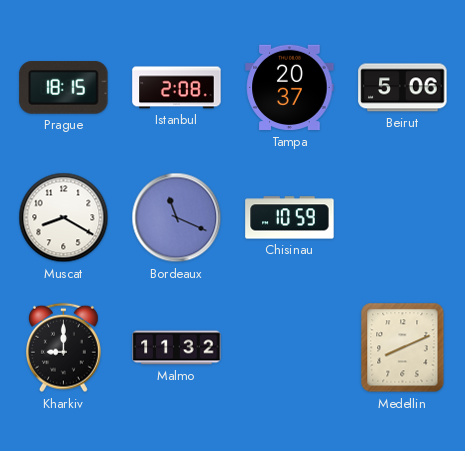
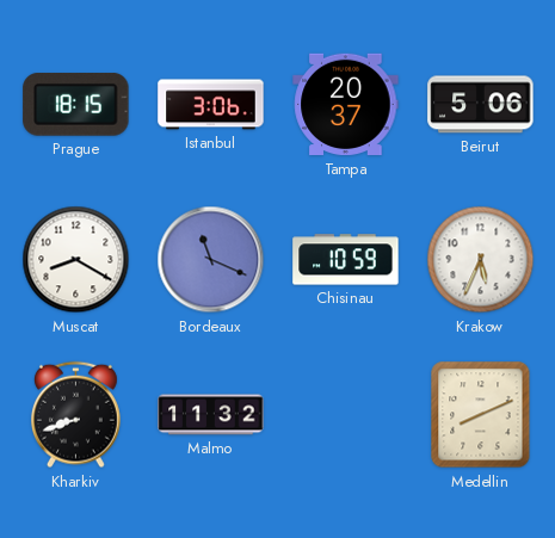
Istanbul: 2:08 -> 3:06
Krakow: none -> 5:34
Kharkiv: 9:00 -> 8:42
